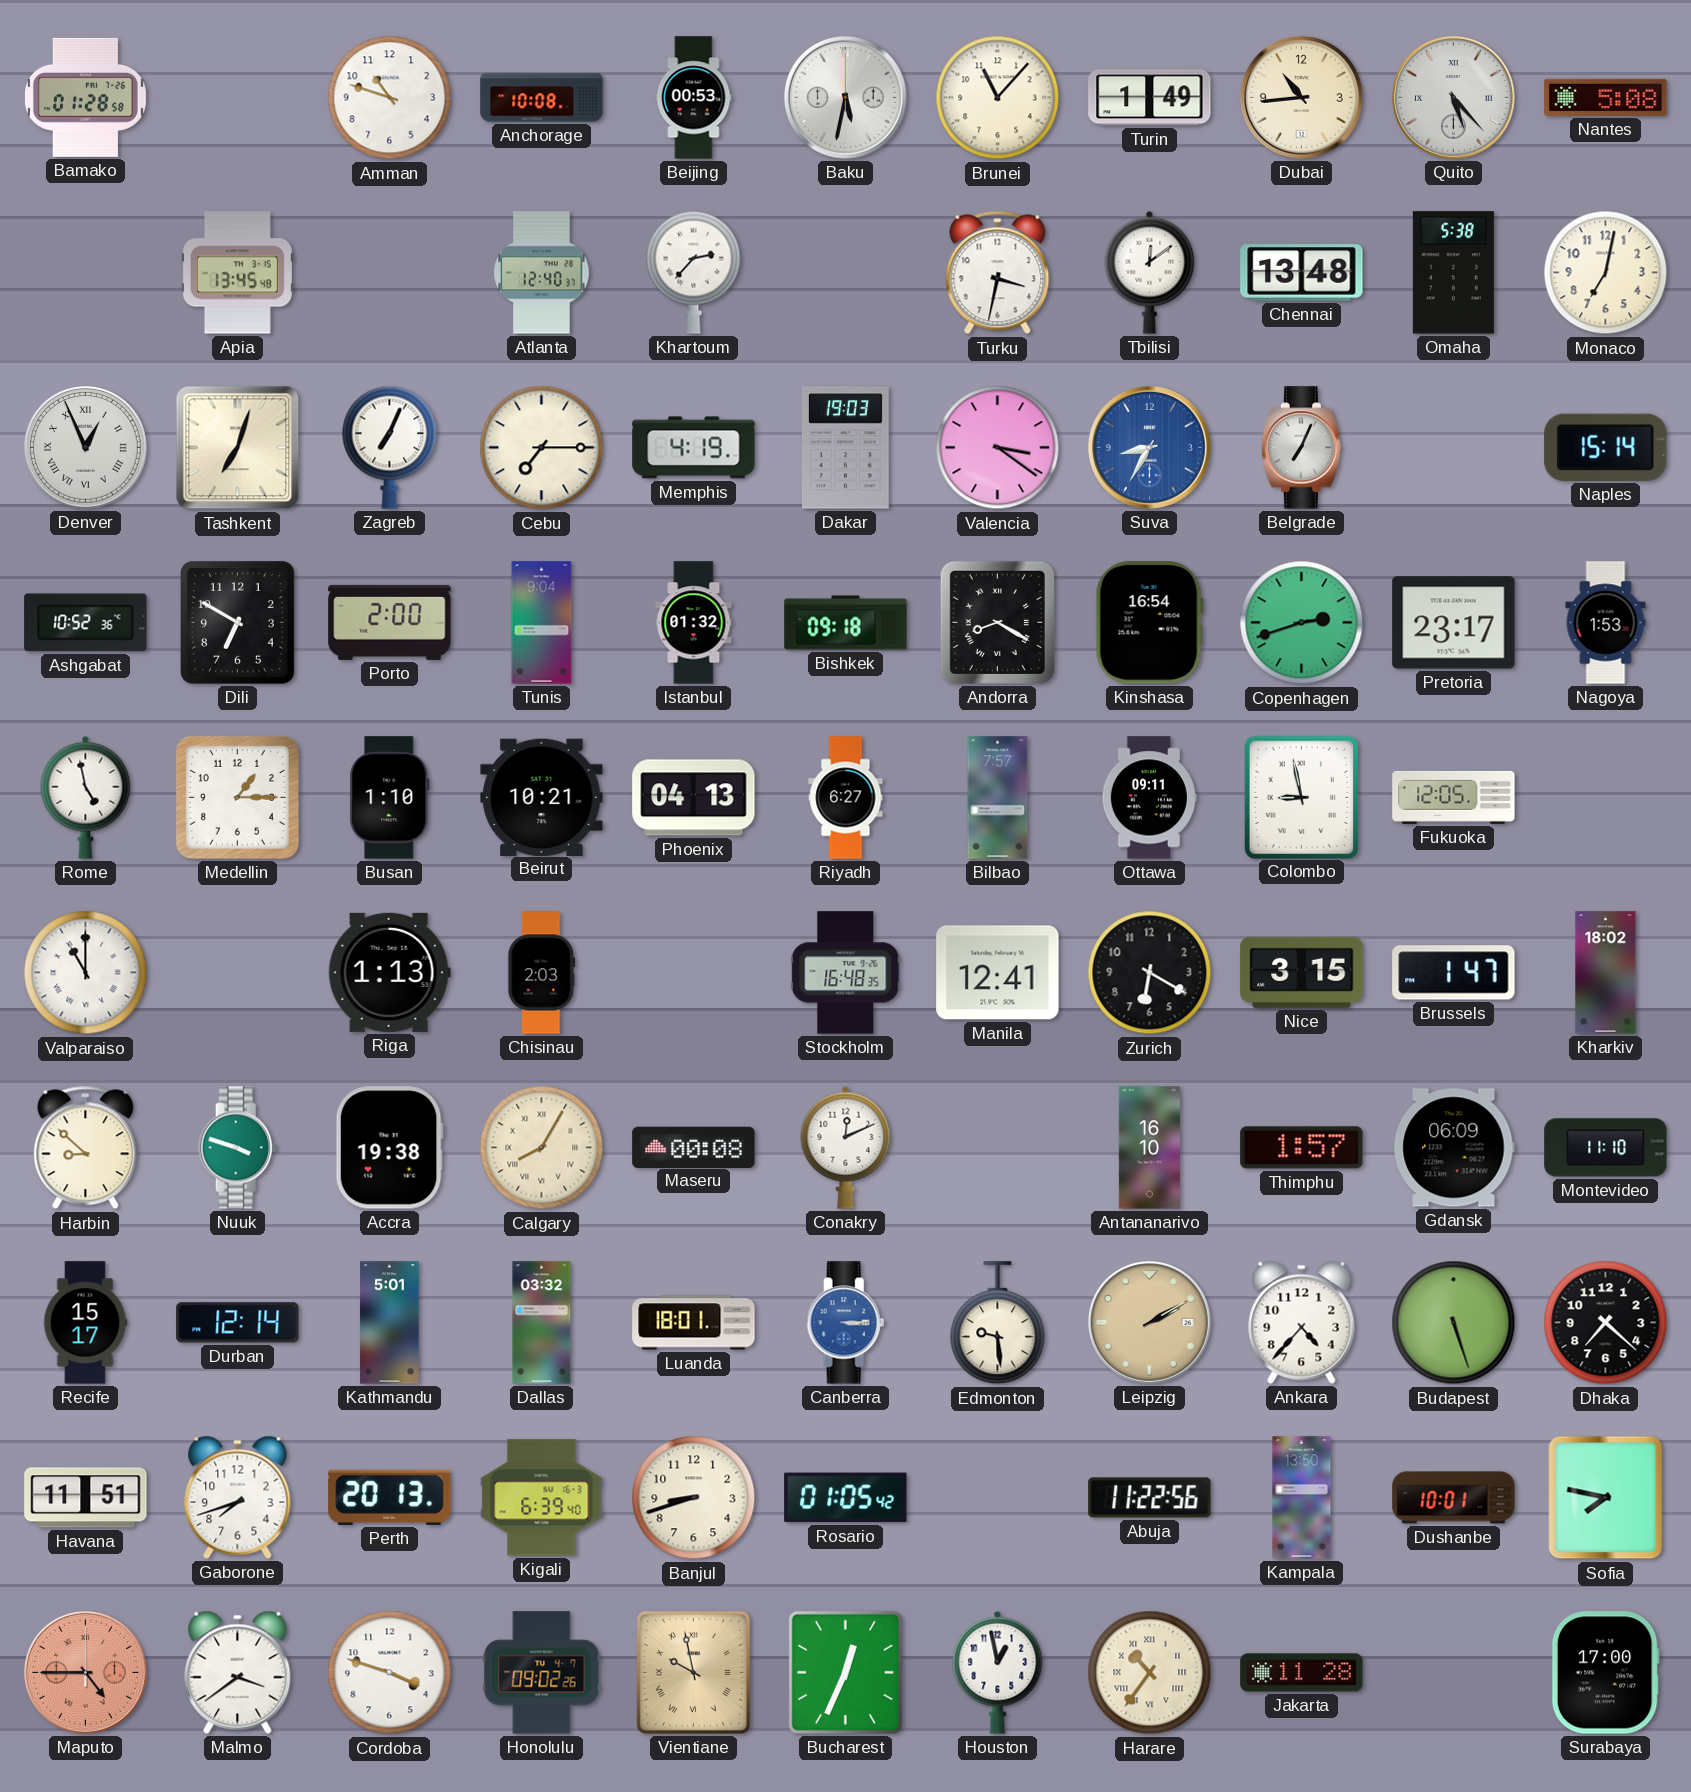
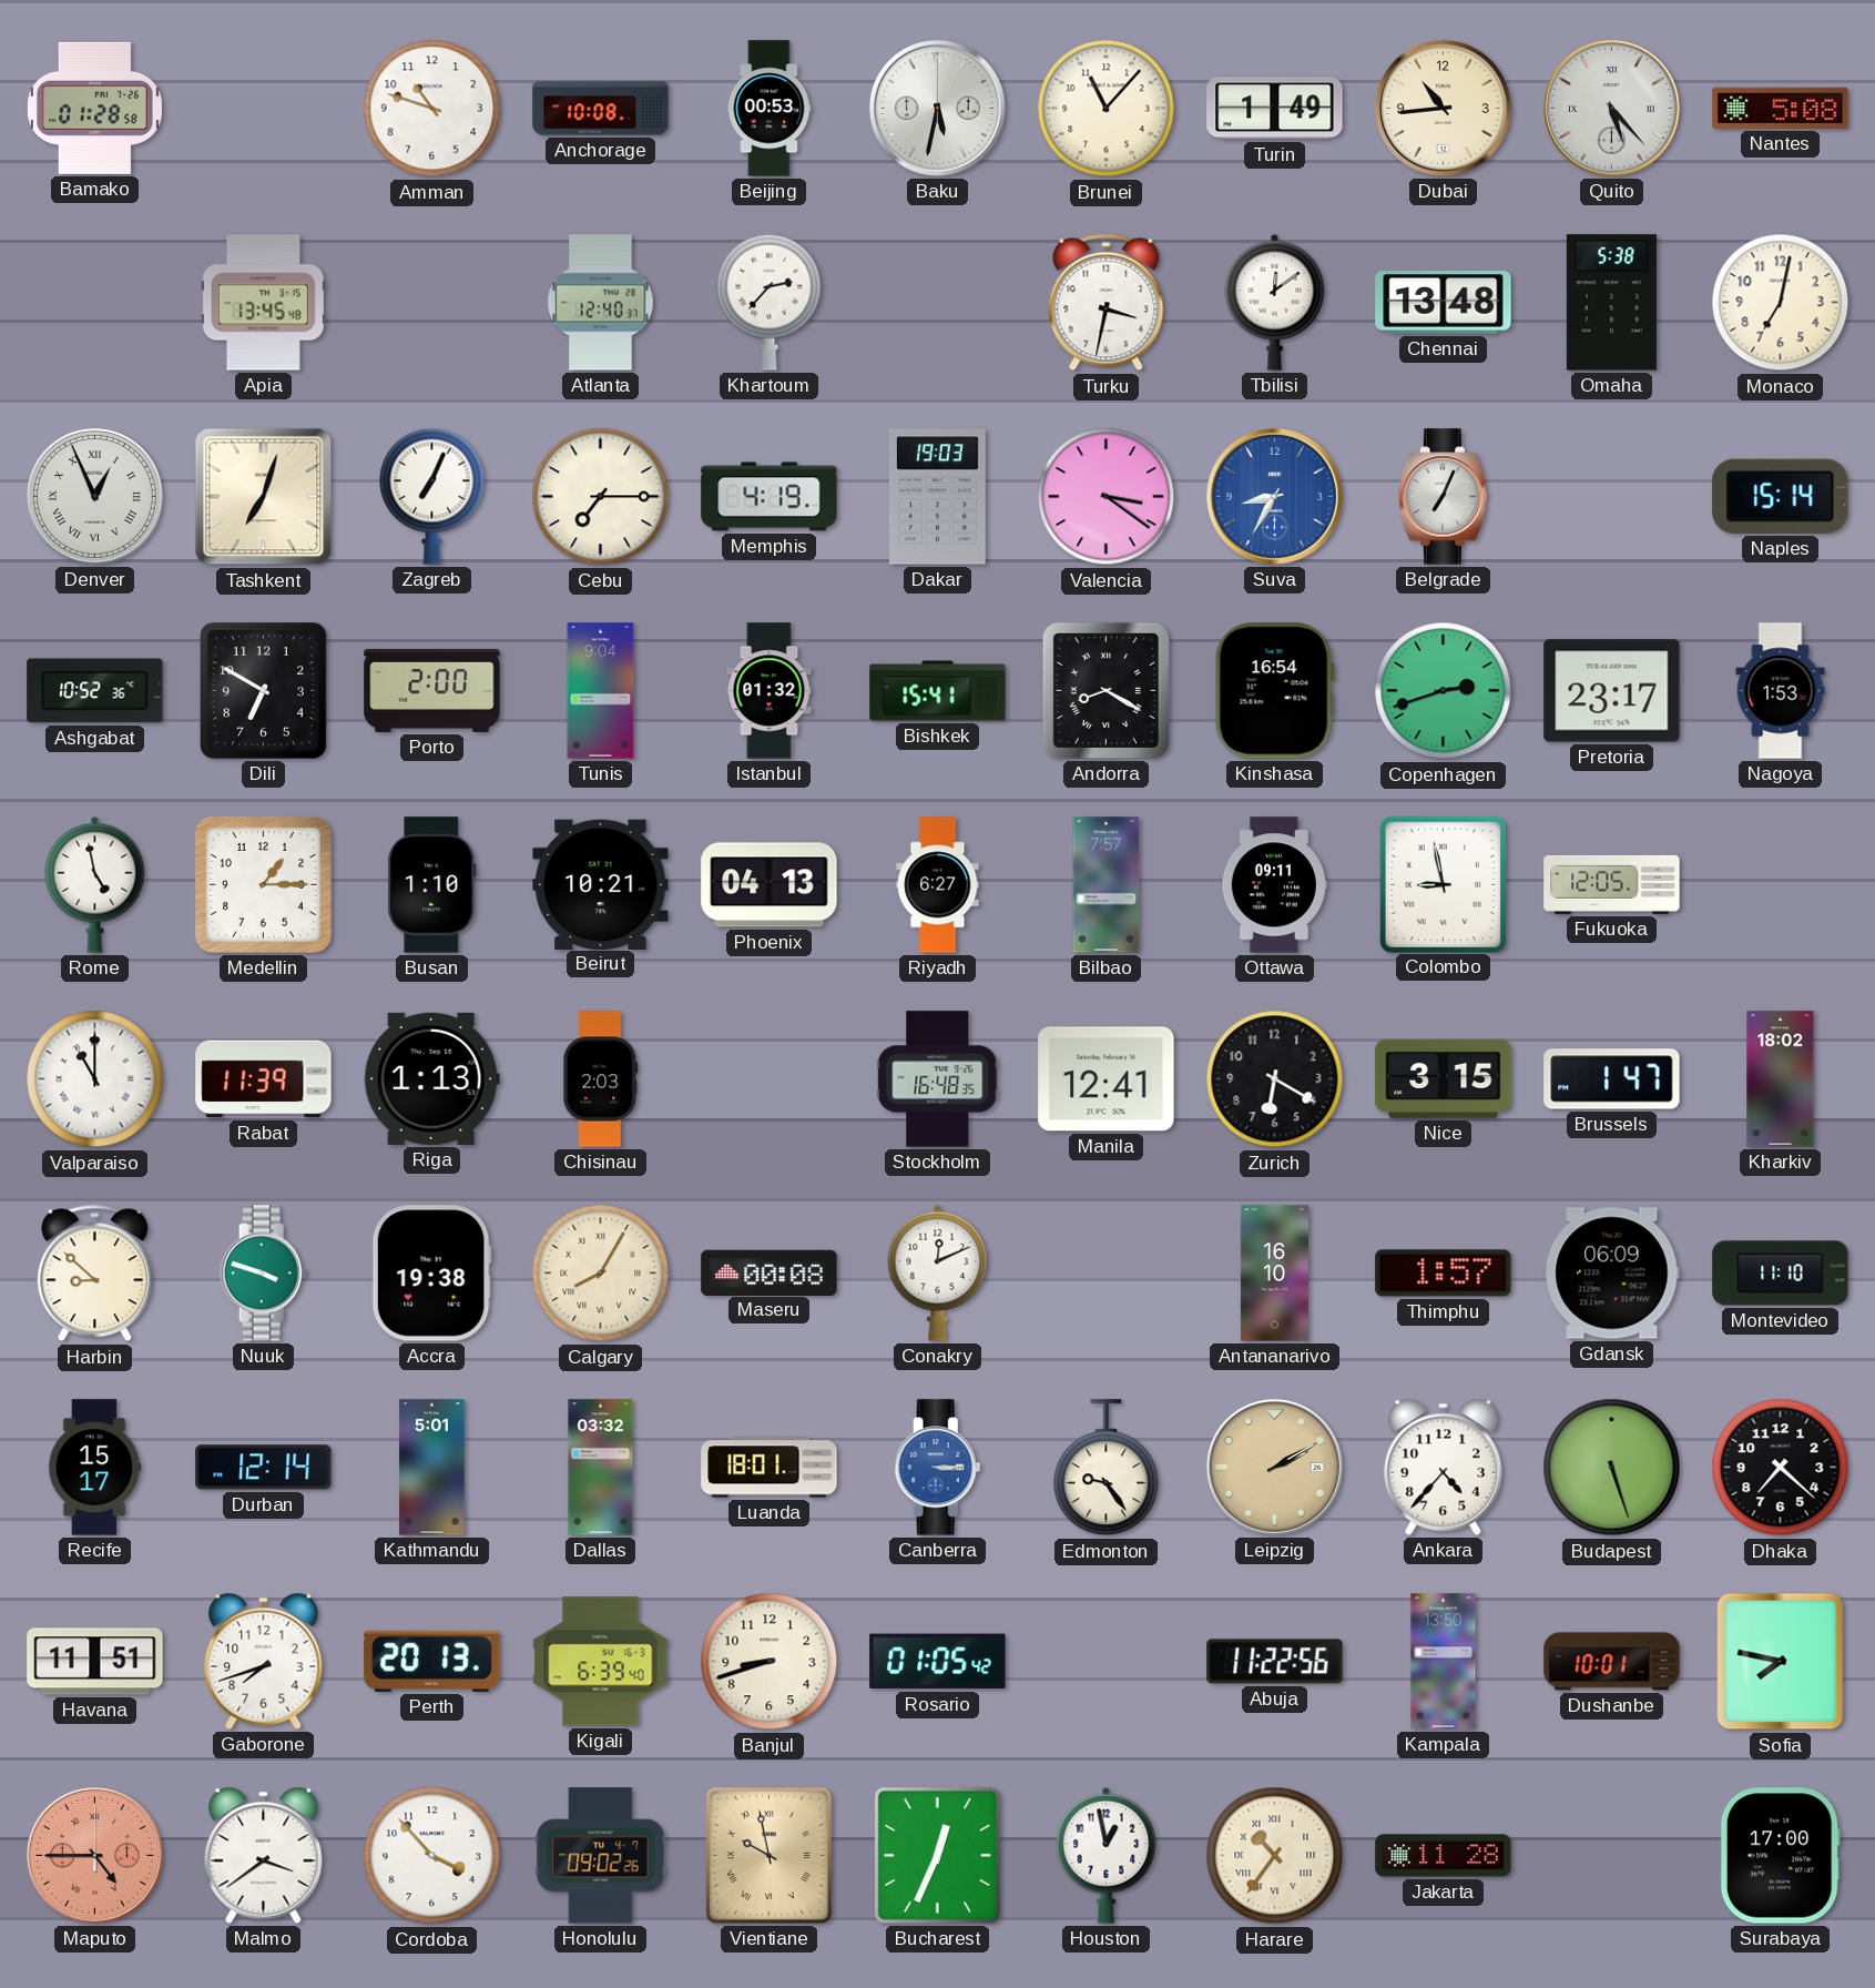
Bishkek: 09:18 -> 15:41
Rabat: none -> 11:39
Edmonton: 9:29 -> 9:24
Cordoba: 3:48 -> 3:53
